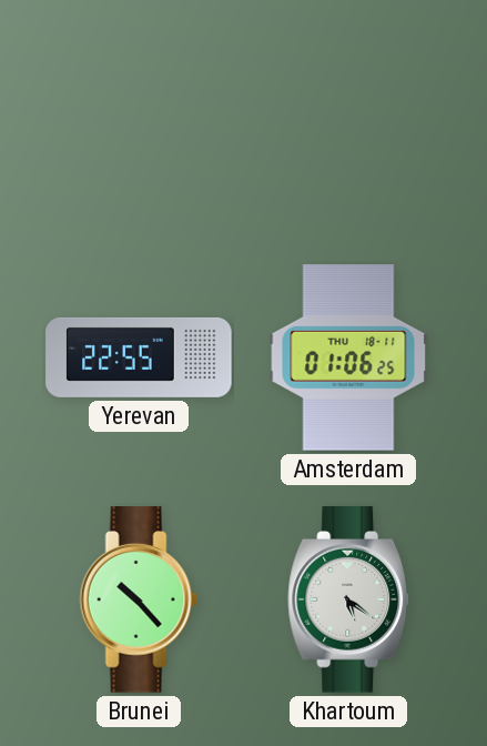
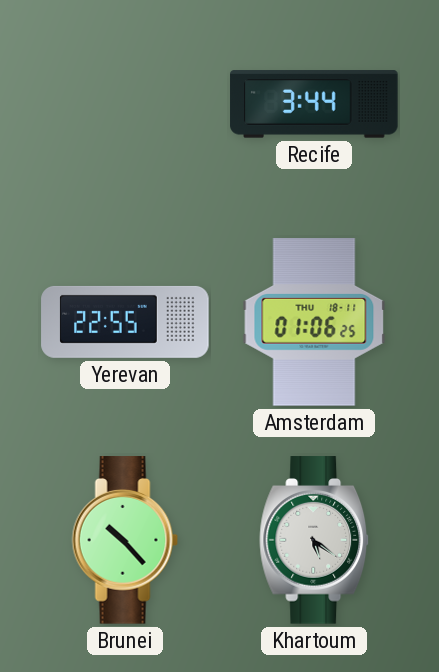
Recife: none -> 3:44
